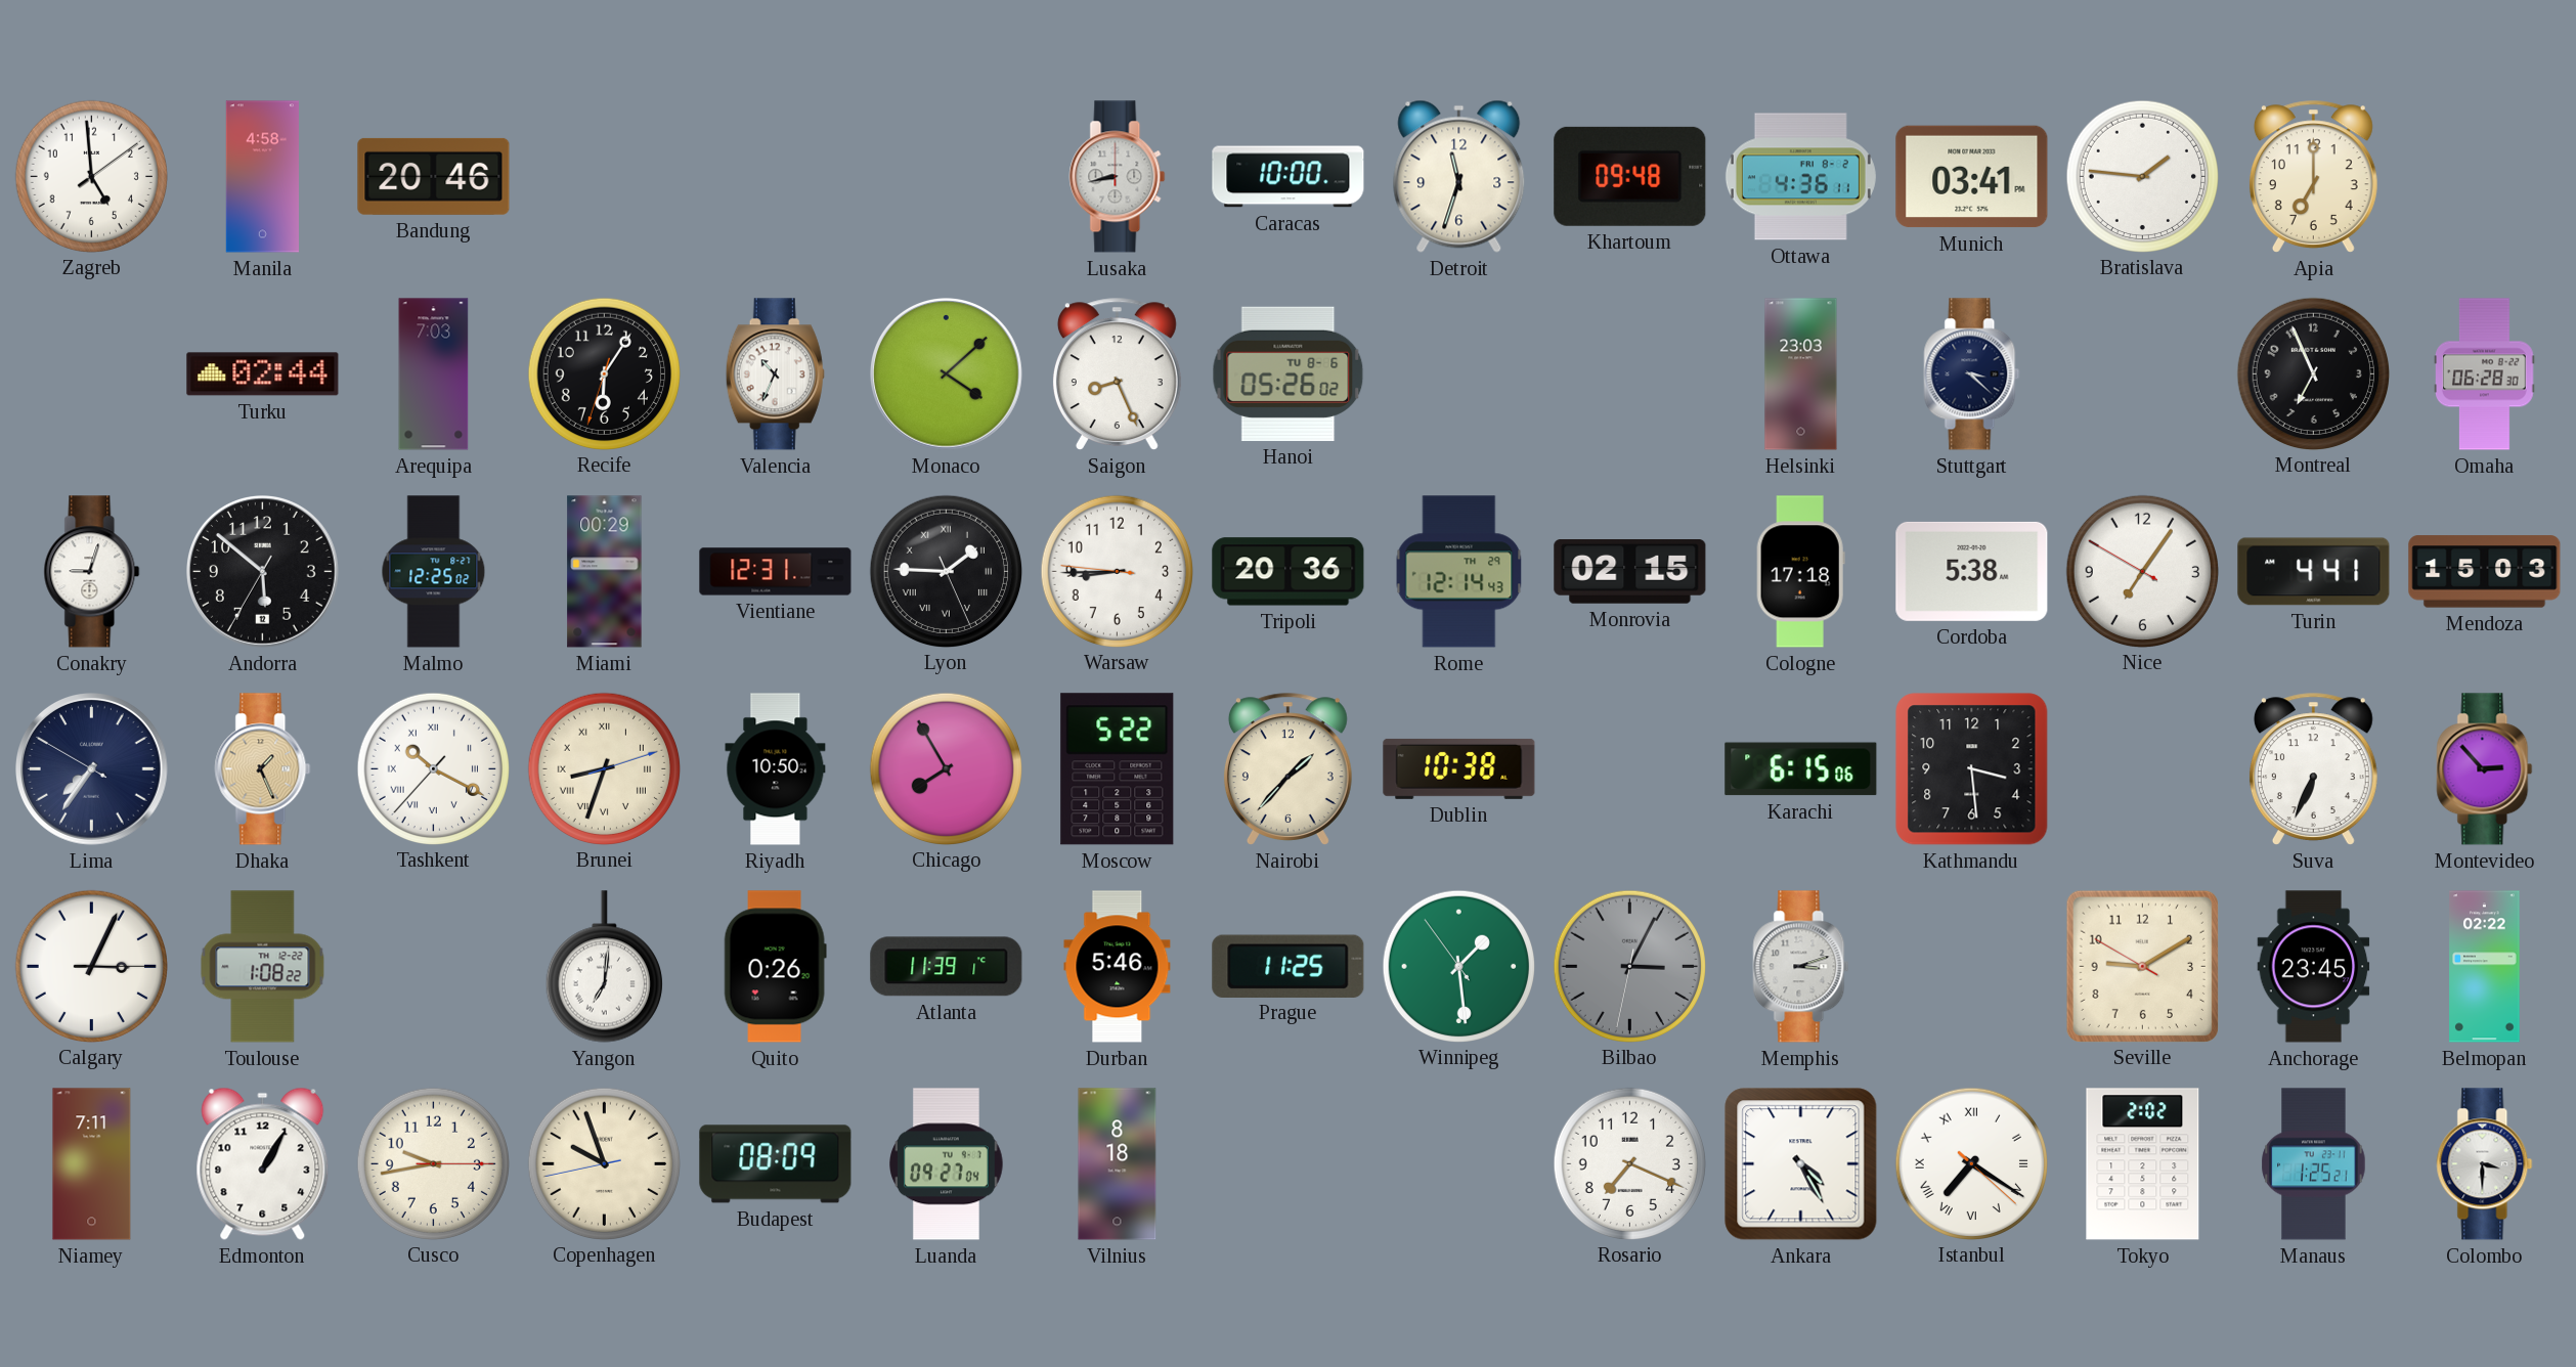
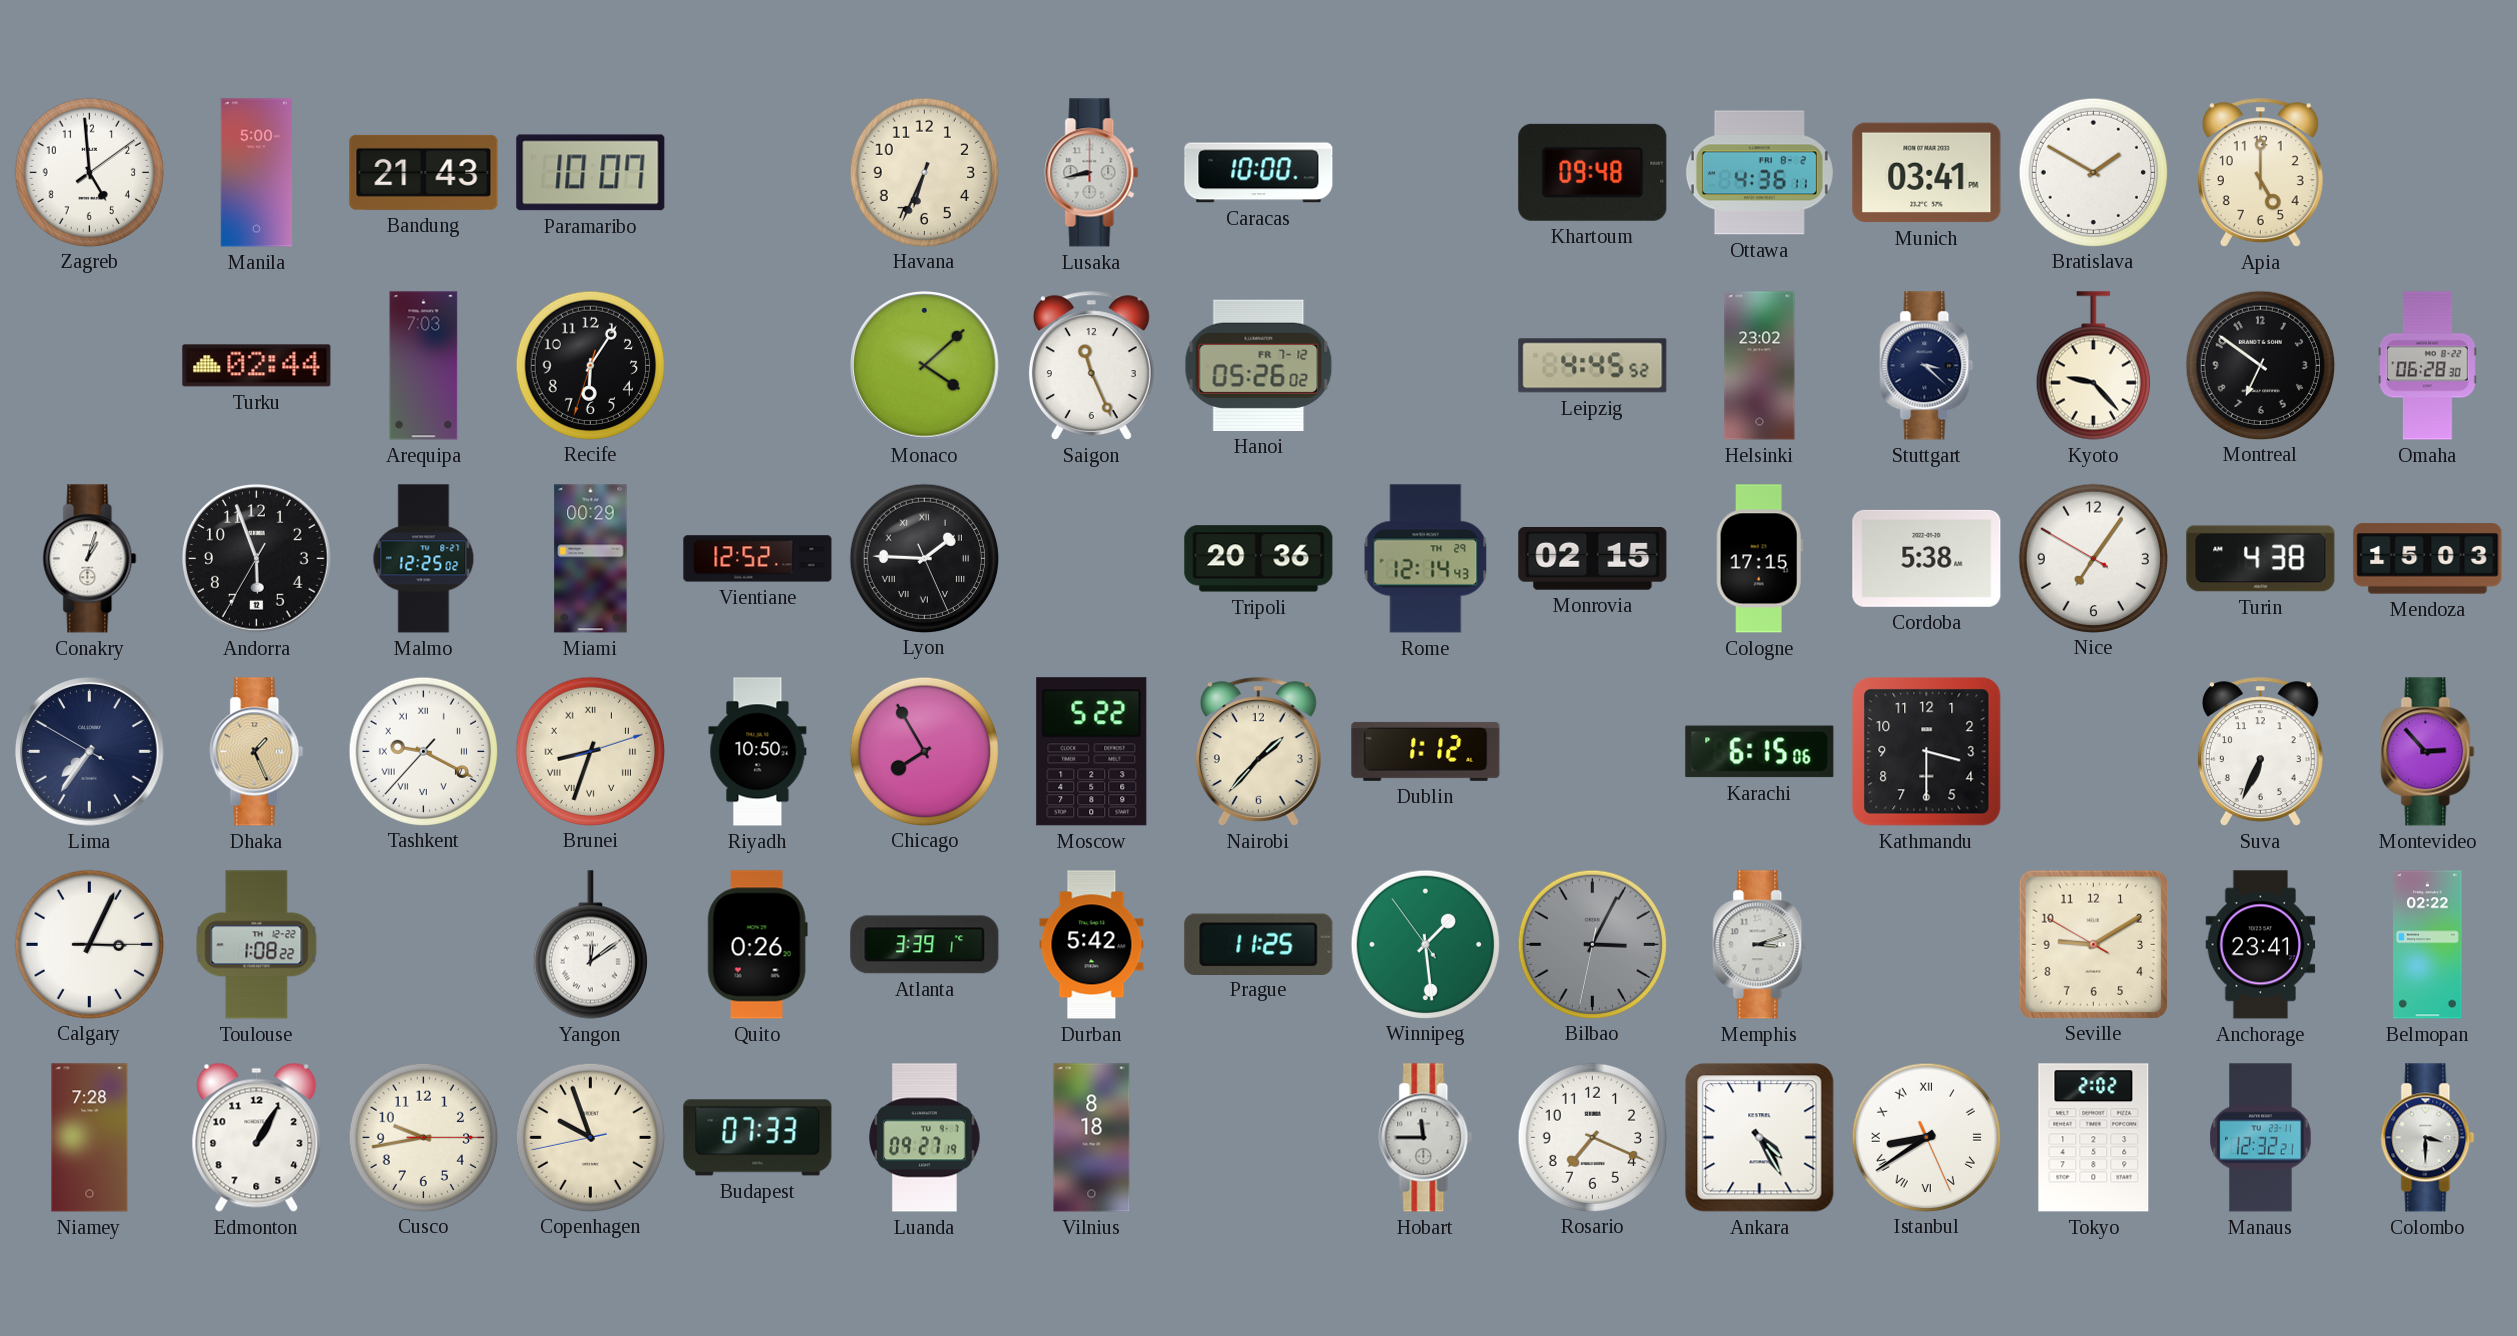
Manila: 4:58 -> 5:00
Bandung: 20:46 -> 21:43
Paramaribo: none -> 10:07
Havana: none -> 6:34
Detroit: 11:33 -> none
Bratislava: 1:46 -> 1:50
Apia: 7:00 -> 5:00
Valencia: 10:34 -> none
Saigon: 8:26 -> 11:26
Hanoi date: TU 8-6 -> FR 7-12
Leipzig: none -> 4:45
Helsinki: 23:03 -> 23:02
Kyoto: none -> 9:23
Montreal: 6:56 -> 6:51
Conakry: 9:03 -> 1:03
Andorra: 5:51 -> 5:56
Vientiane: 12:31 -> 12:52
Warsaw: 8:44 -> none
Cologne: 17:18 -> 17:15
Turin: 4:41 -> 4:38
Tashkent: 10:19 -> 9:19
Dublin: 10:38 -> 1:12
Kathmandu: 3:29 -> 3:30
Yangon: 7:01 -> 12:09
Atlanta: 11:39 -> 3:39
Durban: 5:46 -> 5:42
Anchorage: 23:45 -> 23:41
Niamey: 7:11 -> 7:28
Budapest: 08:09 -> 07:33
Luanda: 09:27:04 -> 09:27:19
Hobart: none -> 11:45
Istanbul: 7:20 -> 8:39
Manaus: 1:25 -> 12:32
